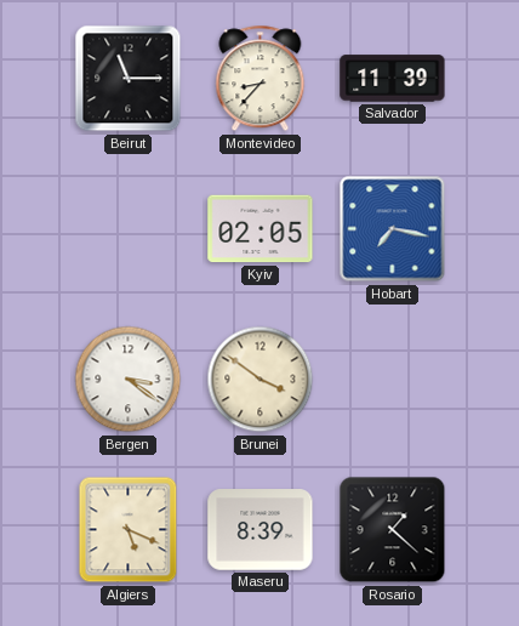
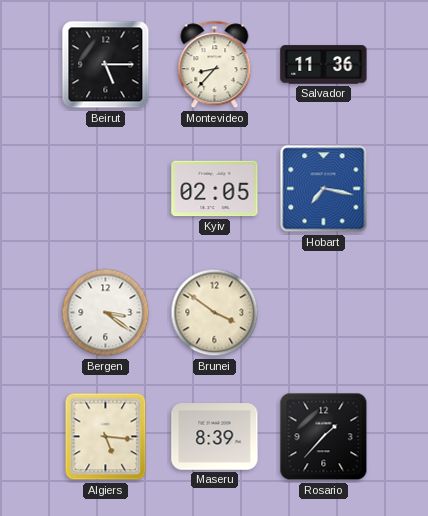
Beirut: 11:15 -> 5:15
Salvador: 11:39 -> 11:36
Algiers: 5:19 -> 5:16
Rosario: 1:22 -> 1:37
